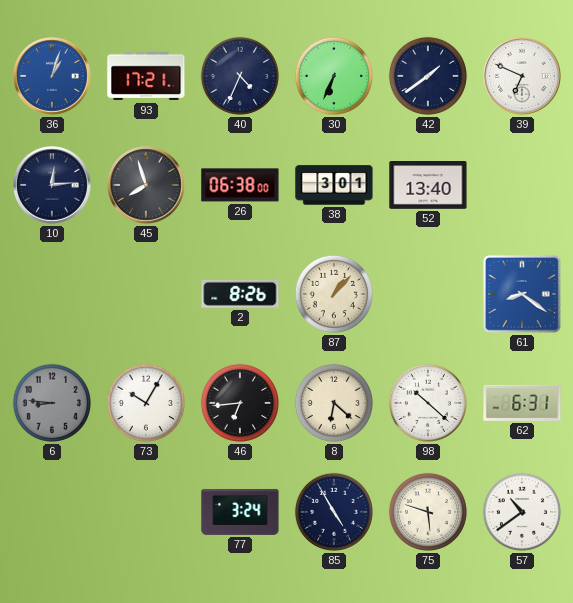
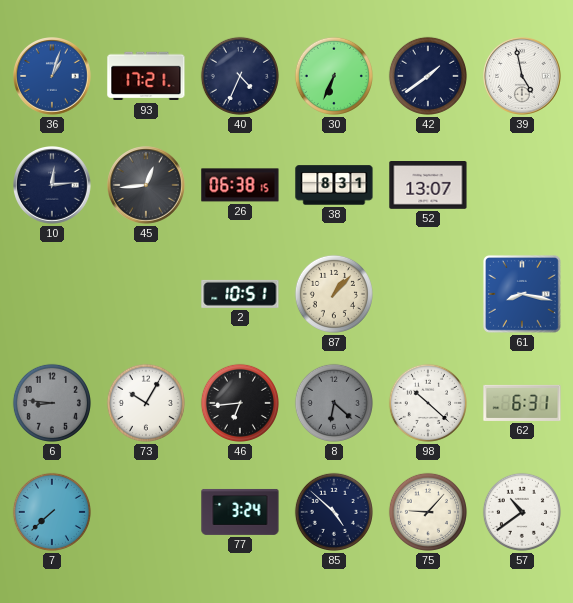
39: 6:49 -> 4:58
45: 7:57 -> 12:44
26: 06:38:00 -> 06:38:15
38: 3:01 -> 8:31
52: 13:40 -> 13:07
2: 8:26 -> 10:51
61: 8:21 -> 8:17
8 dial: cream -> grey
7: none -> 7:38
85: 4:55 -> 4:52
75: 5:48 -> 9:07
